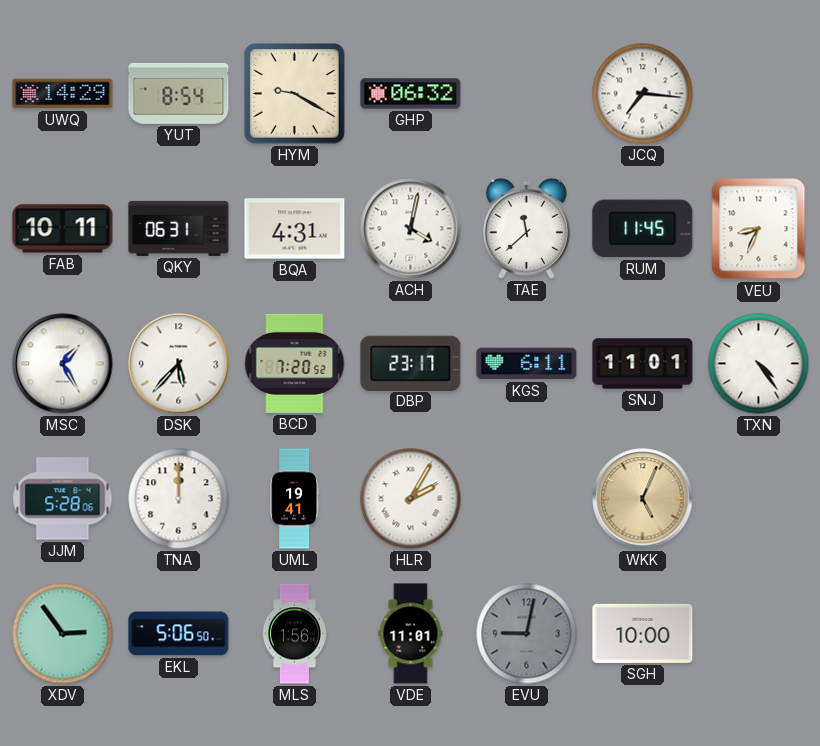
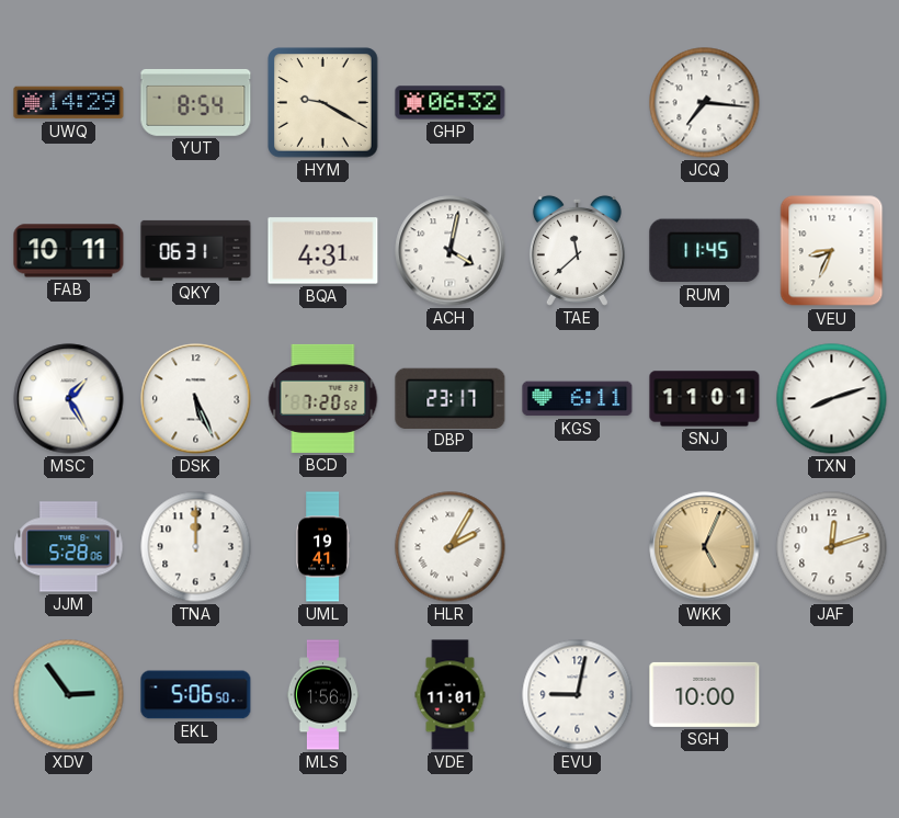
DSK: 5:37 -> 5:26
TXN: 4:24 -> 8:12
JAF: none -> 12:12
EVU dial: grey -> white
